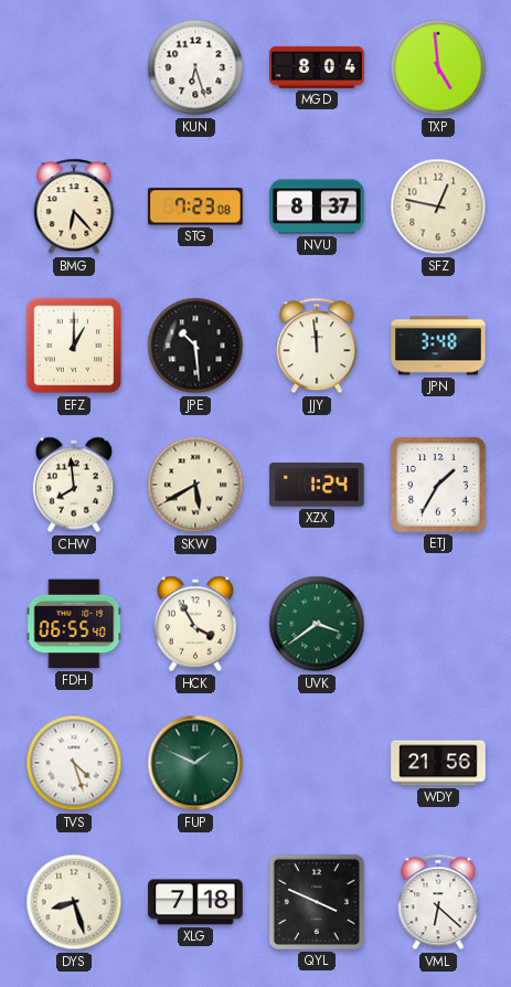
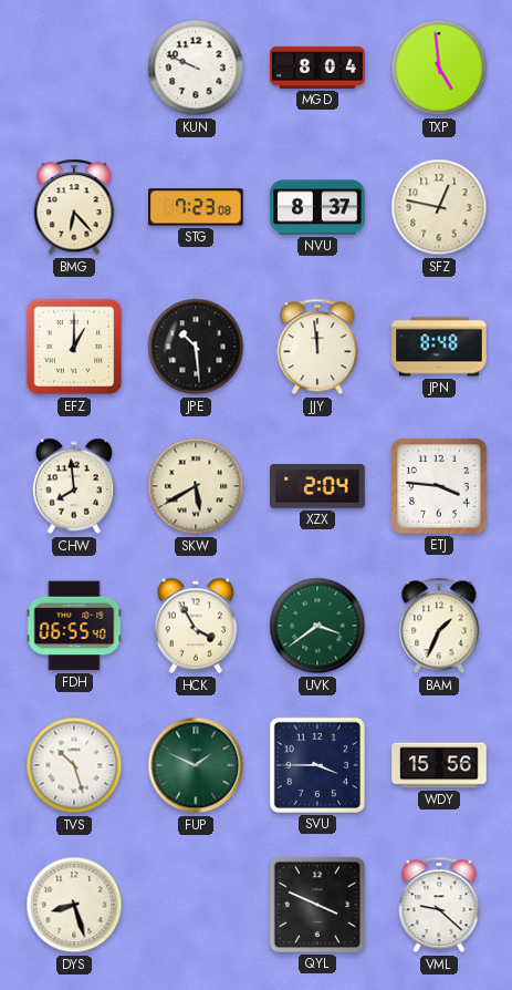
KUN: 6:27 -> 9:49
JPN: 3:48 -> 8:48
XZX: 1:24 -> 2:04
ETJ: 1:35 -> 3:46
BAM: none -> 1:34
TVS: 4:27 -> 10:27
SVU: none -> 3:45
WDY: 21:56 -> 15:56
XLG: 7:18 -> none
VML: 6:22 -> 9:22
